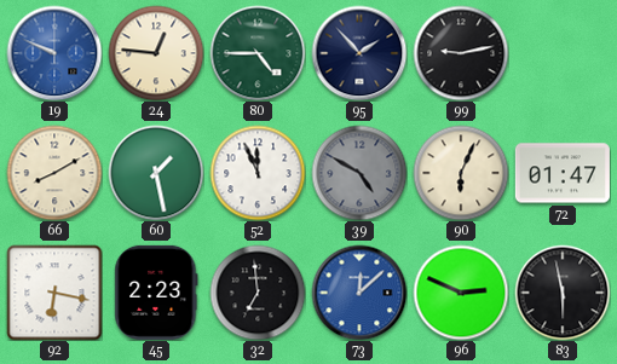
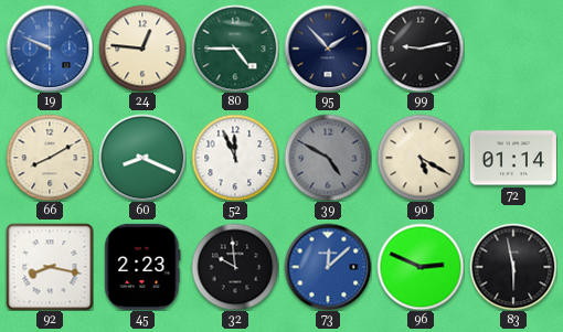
60: 1:28 -> 8:19
90: 6:04 -> 5:20
72: 01:47 -> 01:14
92: 6:17 -> 8:17
32: 6:59 -> 9:59
